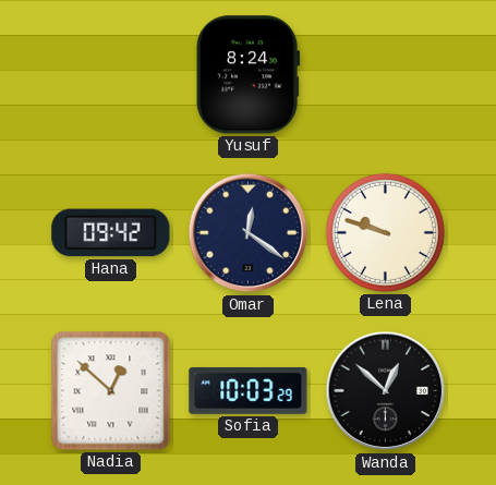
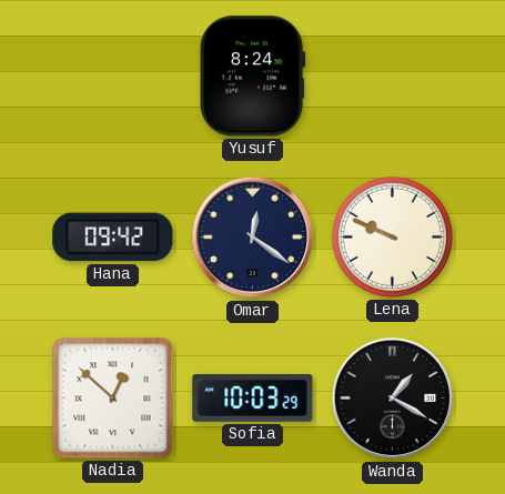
Lena: 9:48 -> 9:49
Wanda: 12:52 -> 1:20
